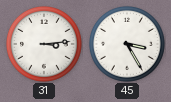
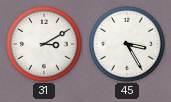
31: 3:14 -> 3:10
